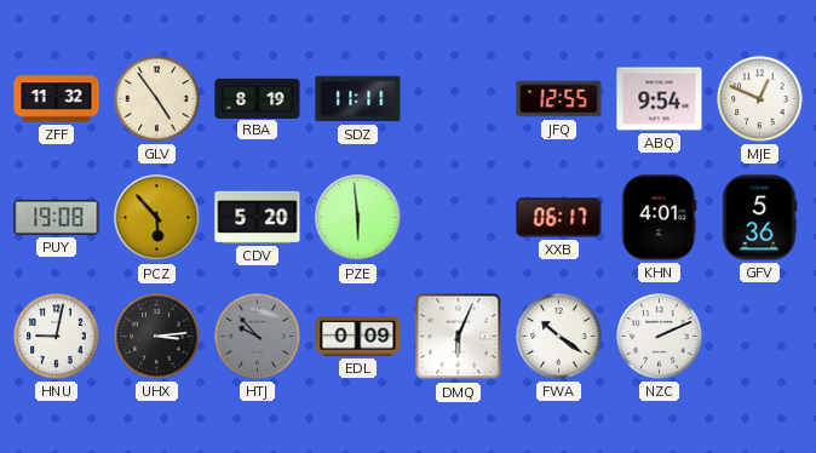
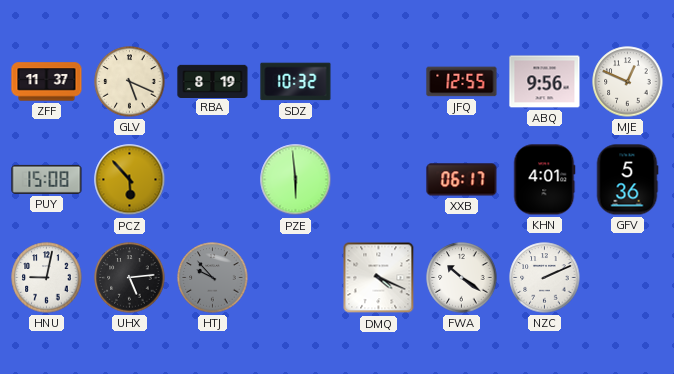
ZFF: 11:32 -> 11:37
GLV: 4:54 -> 5:19
SDZ: 11:11 -> 10:32
ABQ: 9:54 -> 9:56
PUY: 19:08 -> 15:08
CDV: 5:20 -> none
UHX: 3:14 -> 5:14
EDL: 0:09 -> none
DMQ: 6:04 -> 4:19
